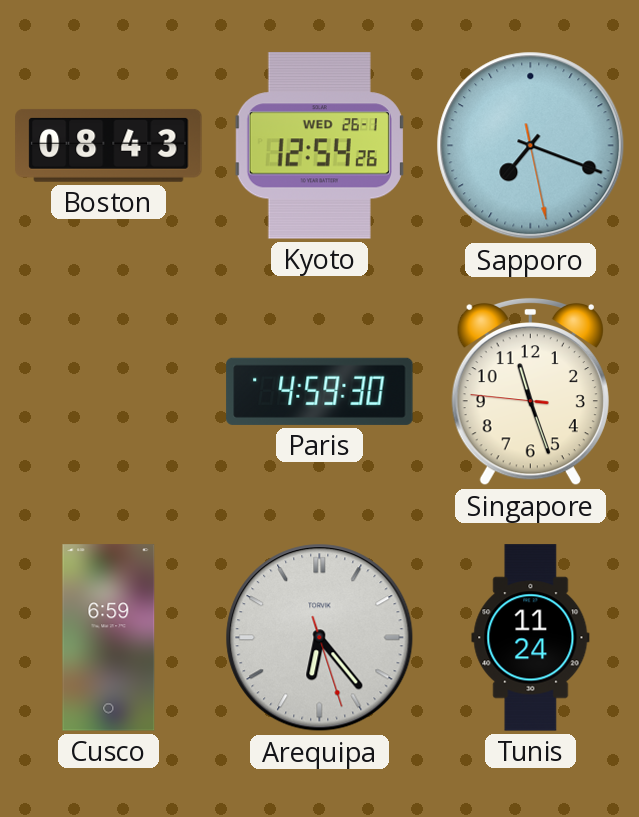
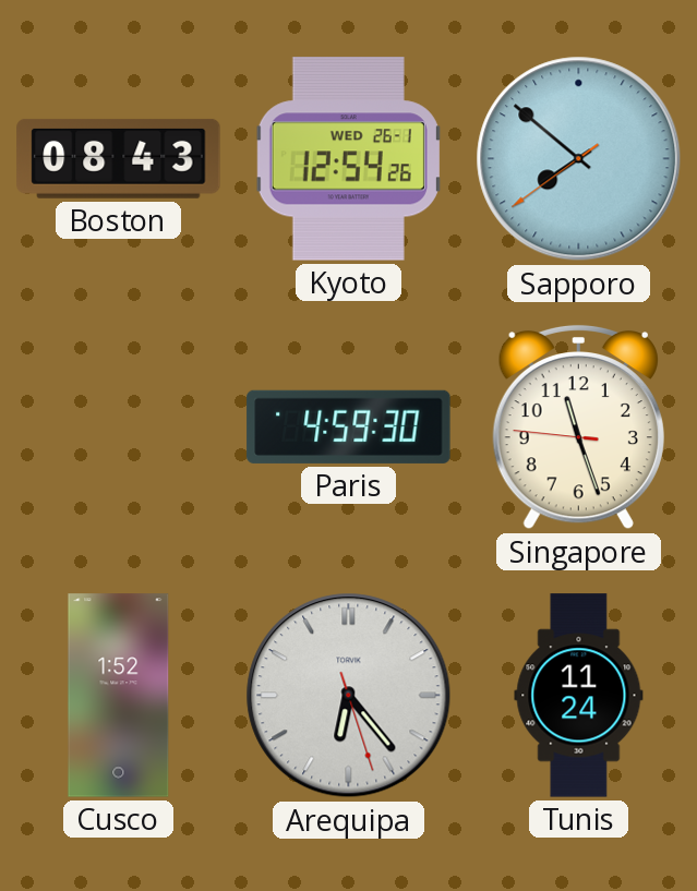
Sapporo: 7:18 -> 7:51
Cusco: 6:59 -> 1:52
